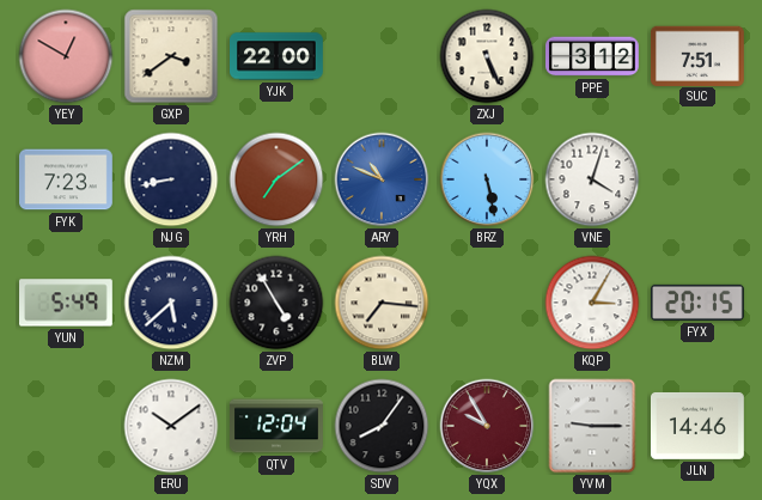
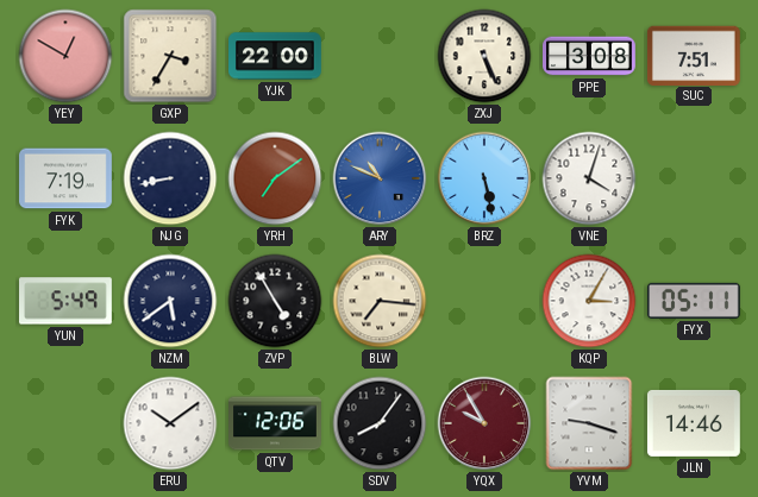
GXP: 3:39 -> 3:35
PPE: 3:12 -> 3:08
FYK: 7:23 -> 7:19
NZM: 5:38 -> 5:39
FYX: 20:15 -> 05:11
QTV: 12:04 -> 12:06
YVM: 9:15 -> 9:18
